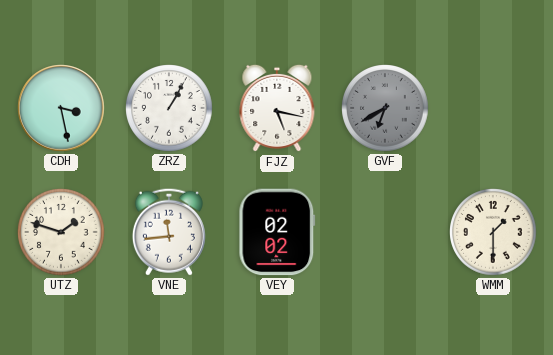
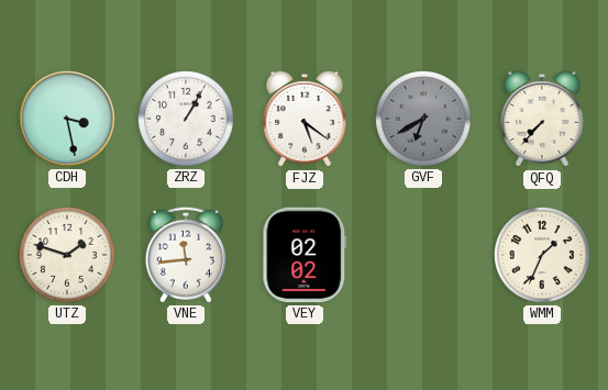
FJZ: 5:17 -> 5:21
QFQ: none -> 7:37
WMM: 1:30 -> 1:34
